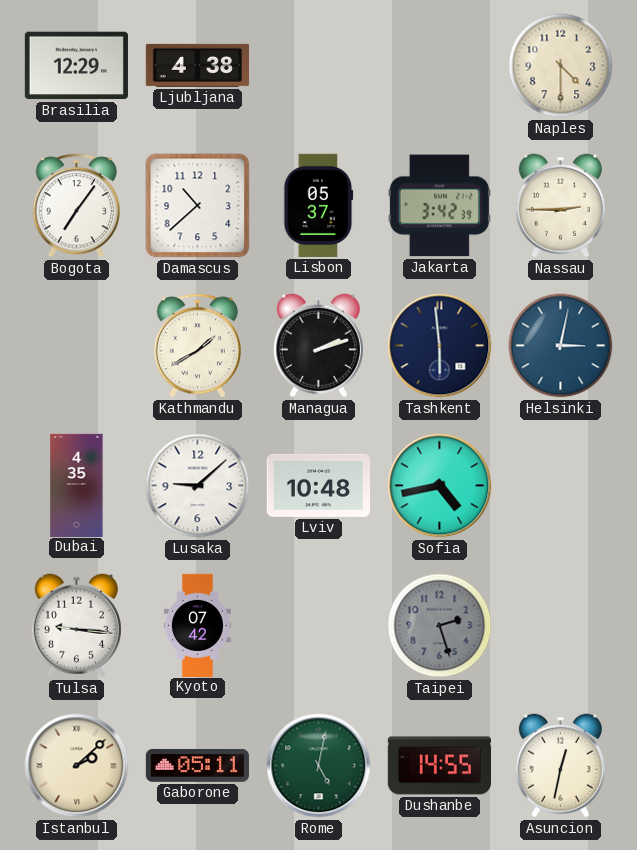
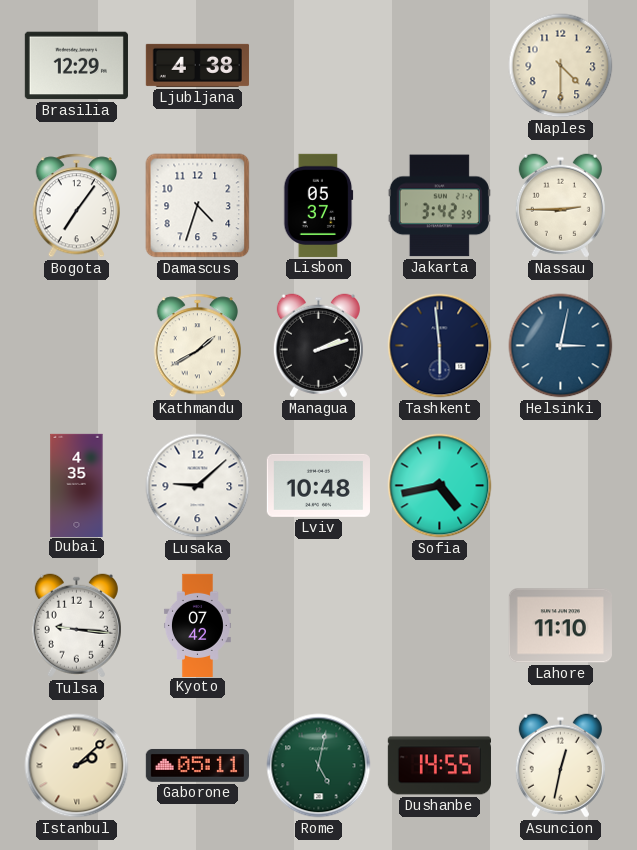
Damascus: 10:38 -> 4:33
Taipei: 2:27 -> none
Lahore: none -> 11:10
